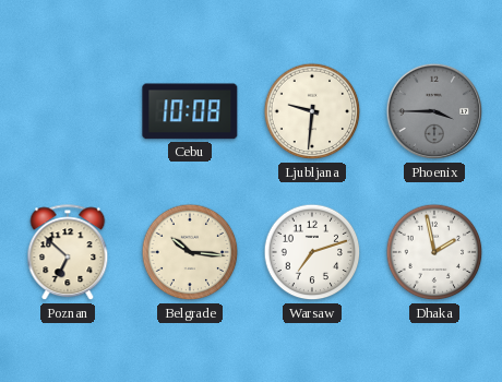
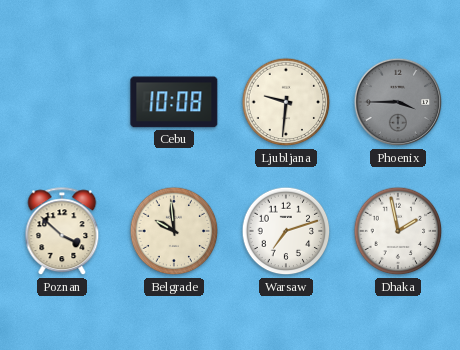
Poznan: 6:52 -> 3:52
Belgrade: 10:16 -> 9:59
